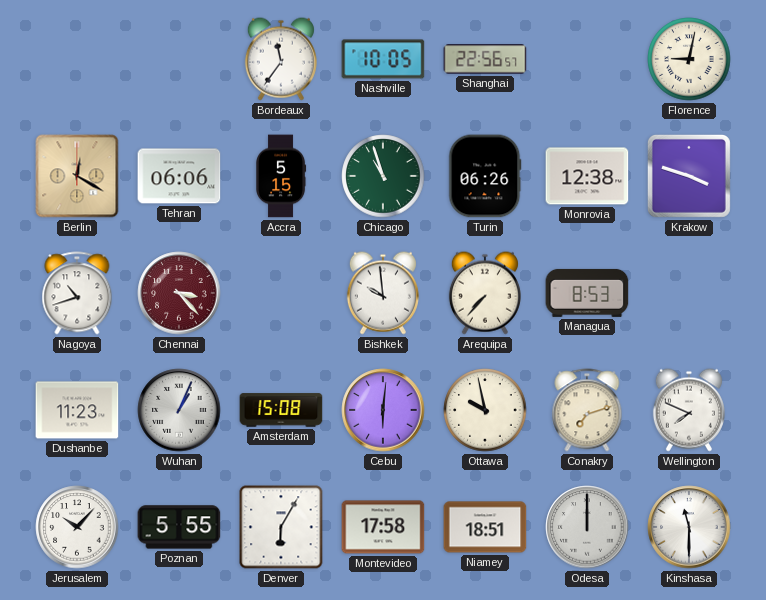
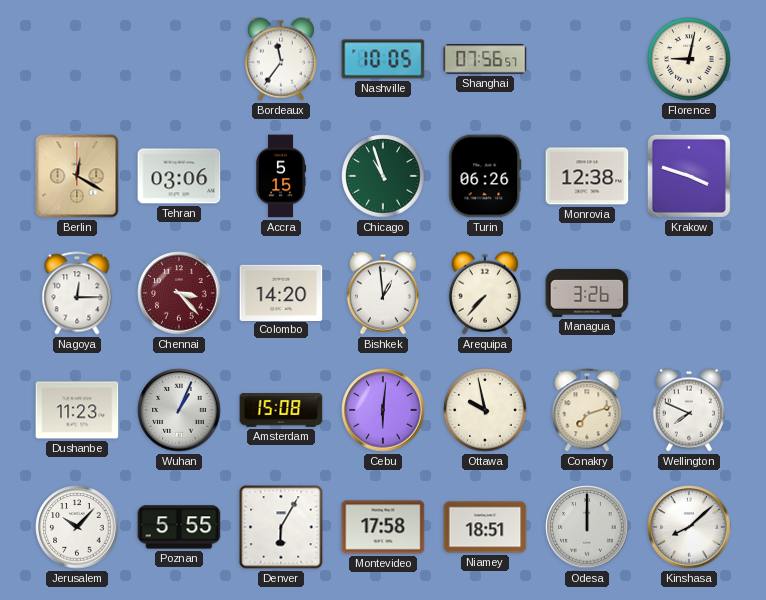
Shanghai: 22:56 -> 07:56
Tehran: 06:06 -> 03:06
Nagoya: 10:42 -> 12:15
Colombo: none -> 14:20
Bishkek: 9:59 -> 12:59
Managua: 8:53 -> 3:26
Kinshasa: 11:30 -> 8:08
